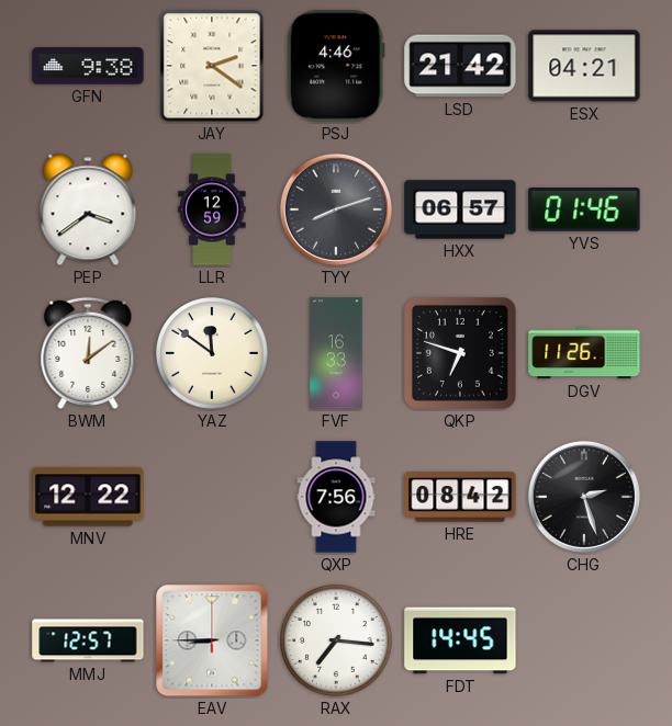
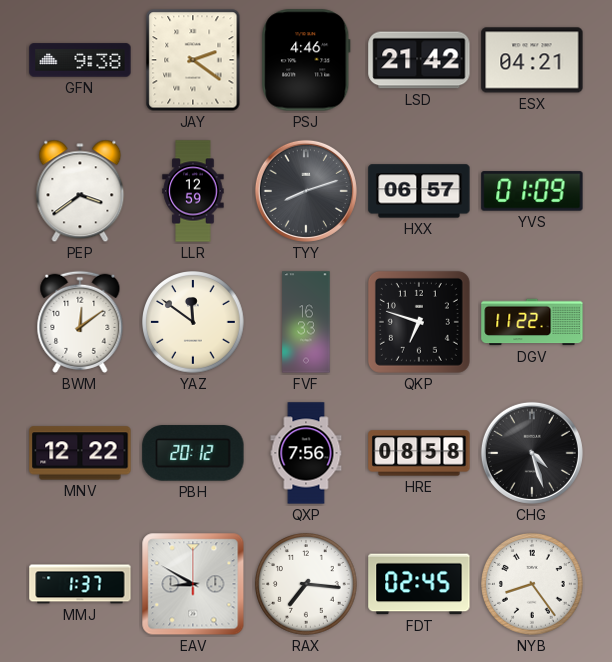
YVS: 01:46 -> 01:09
DGV: 11:26 -> 11:22
PBH: none -> 20:12
HRE: 08:42 -> 08:58
CHG: 2:27 -> 4:27
MMJ: 12:57 -> 1:37
EAV: 8:45 -> 8:50
FDT: 14:45 -> 02:45
NYB: none -> 8:24
